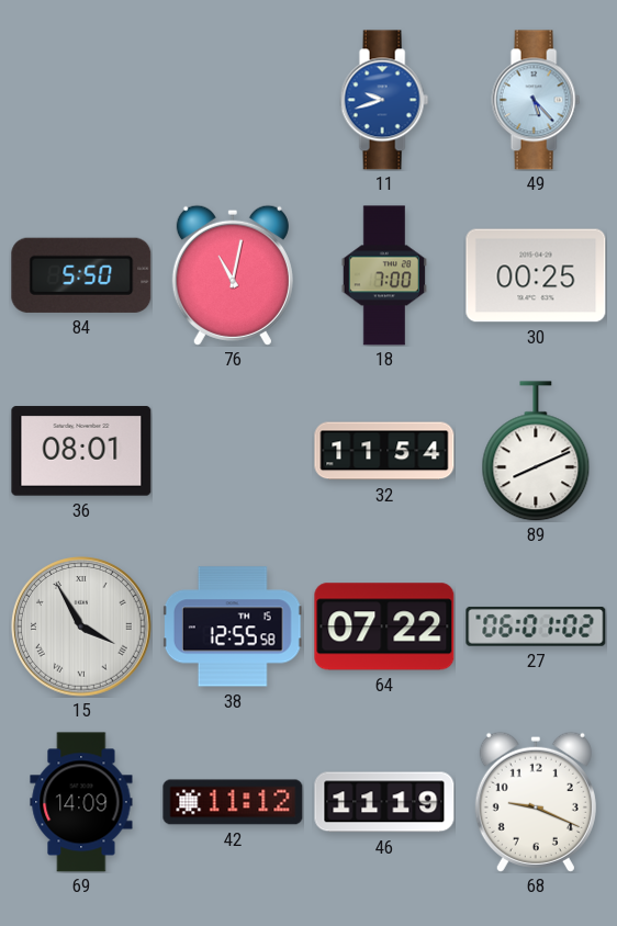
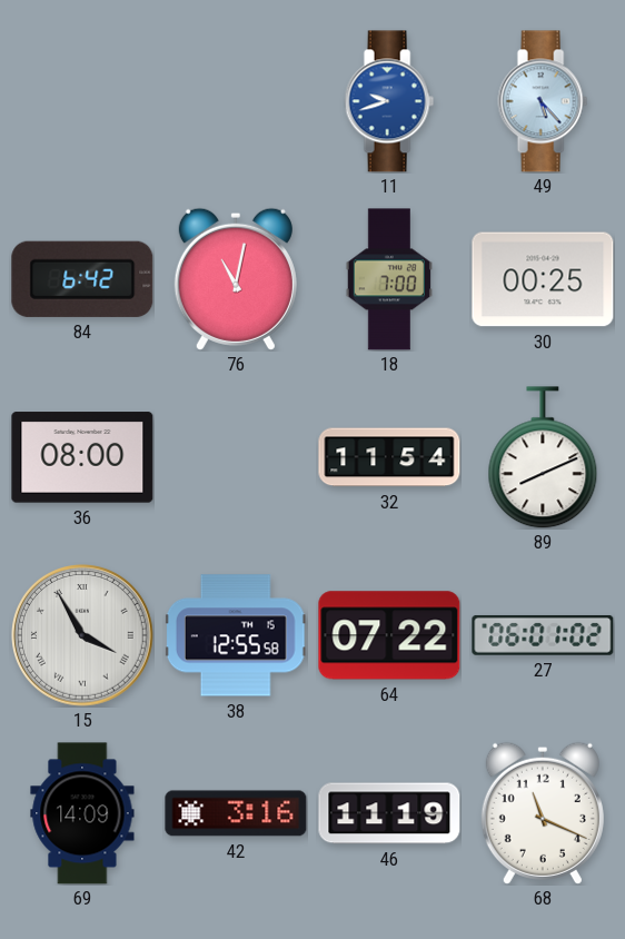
84: 5:50 -> 6:42
36: 08:01 -> 08:00
42: 11:12 -> 3:16
68: 9:19 -> 11:19
